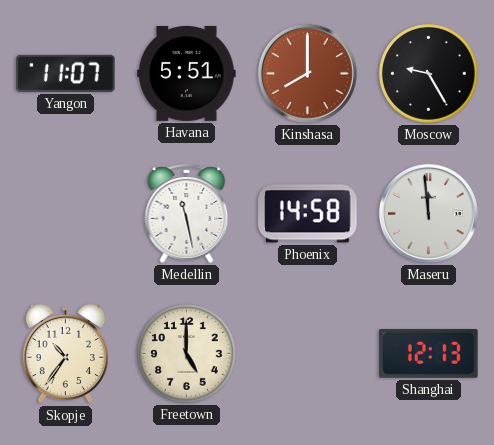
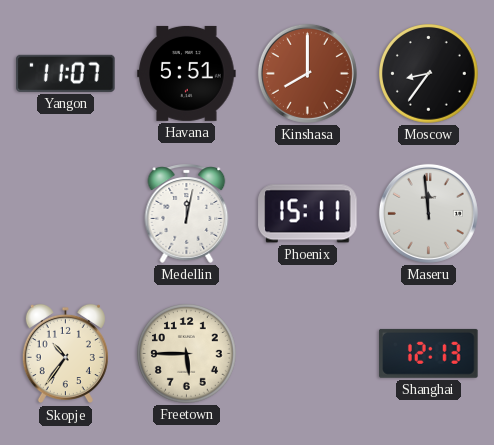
Moscow: 9:25 -> 8:36
Medellin: 11:28 -> 12:02
Phoenix: 14:58 -> 15:11
Freetown: 5:00 -> 5:45
